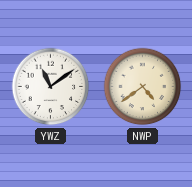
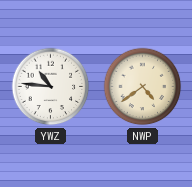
YWZ: 11:09 -> 10:46
